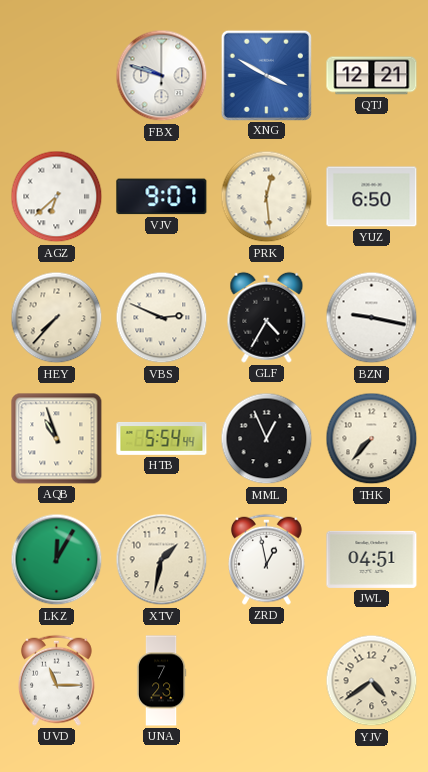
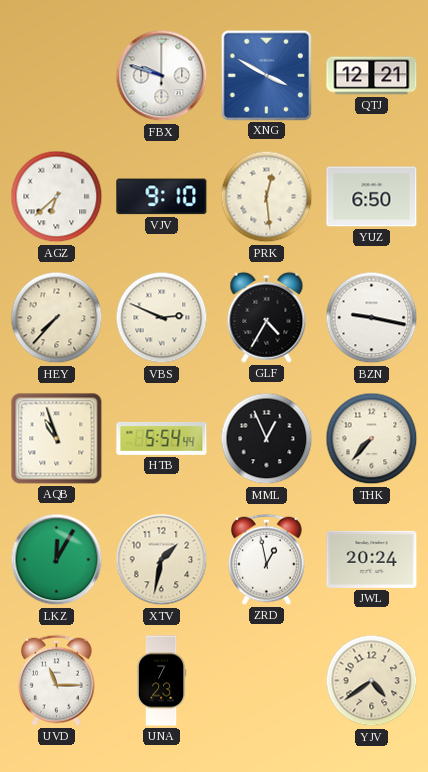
VJV: 9:07 -> 9:10
JWL: 04:51 -> 20:24
